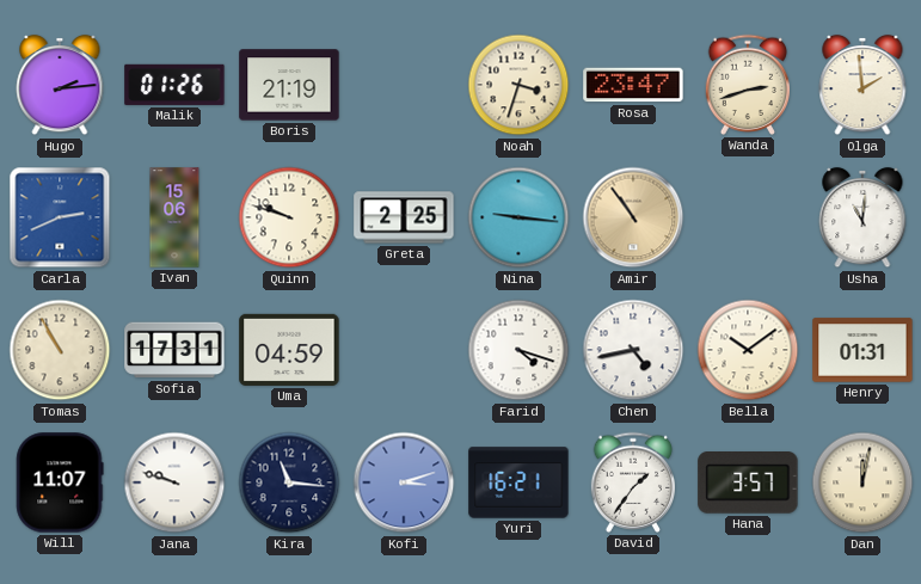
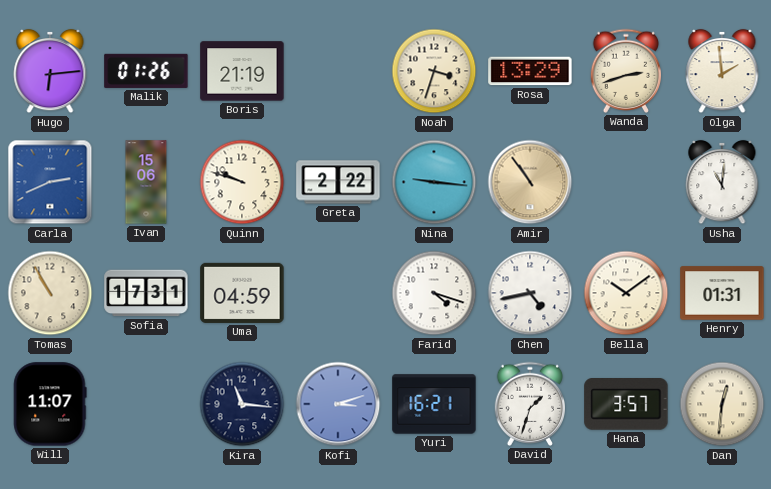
Hugo: 2:14 -> 6:14
Rosa: 23:47 -> 13:29
Greta: 2:25 -> 2:22
Jana: 9:48 -> none
David: 1:36 -> 1:33
Dan: 12:02 -> 12:31
